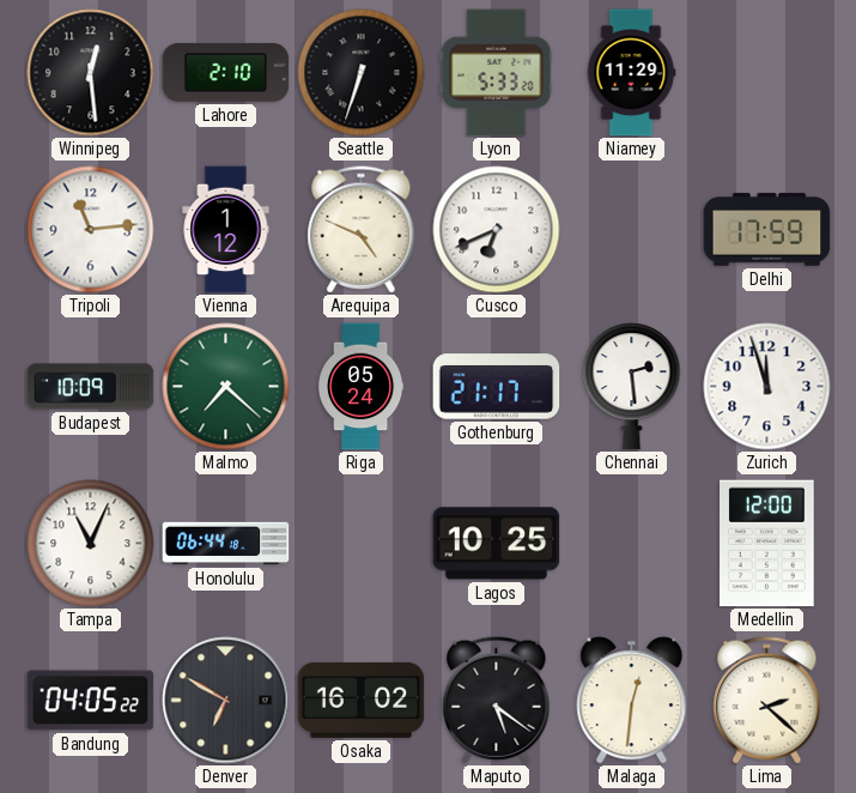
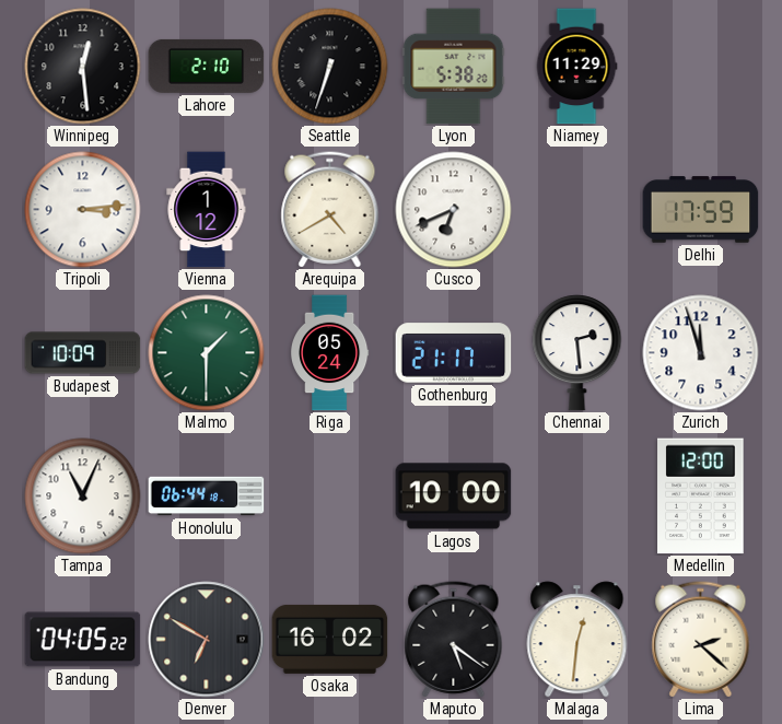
Lyon: 5:33 -> 5:38
Tripoli: 11:14 -> 3:14
Arequipa: 4:49 -> 4:40
Malmo: 7:22 -> 1:30
Lagos: 10:25 -> 10:00
